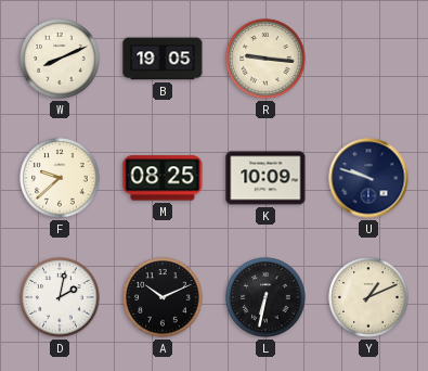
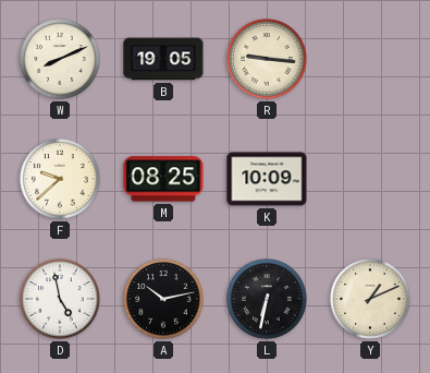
U: 9:48 -> none
D: 2:02 -> 4:58
A: 10:11 -> 10:13
